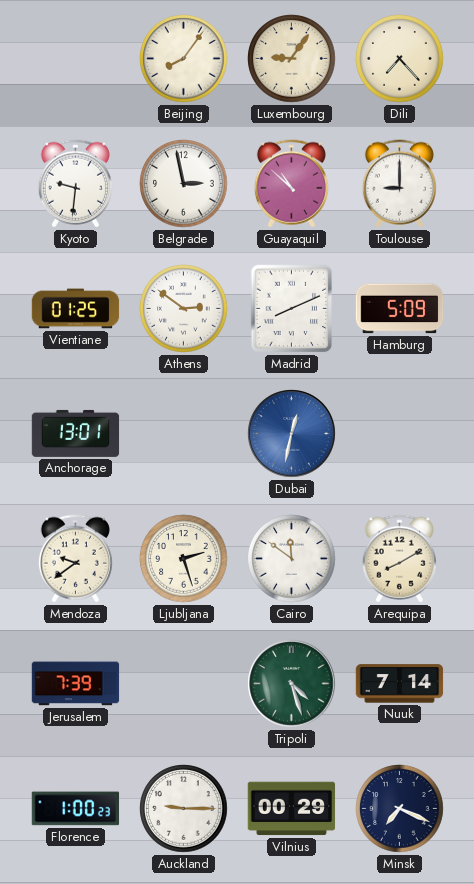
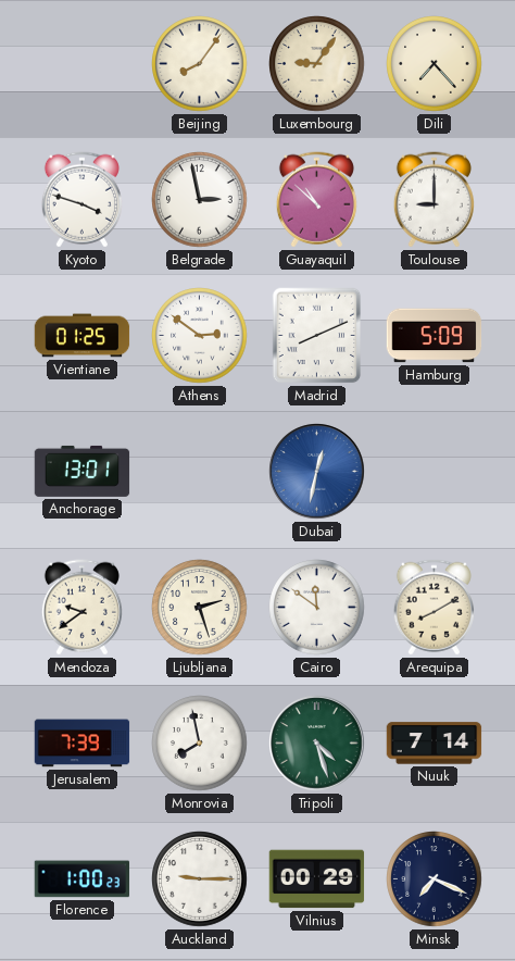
Kyoto: 9:31 -> 3:48
Monrovia: none -> 7:58
